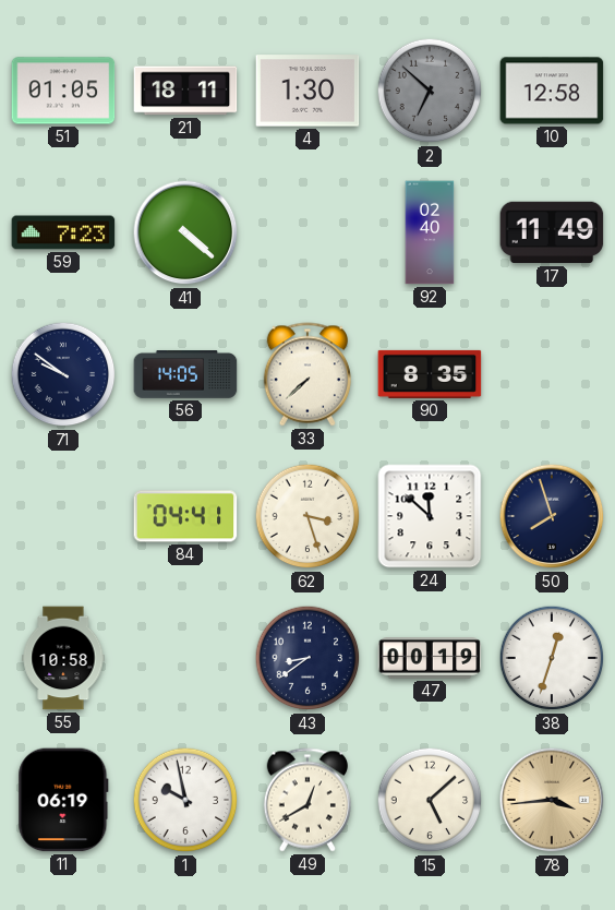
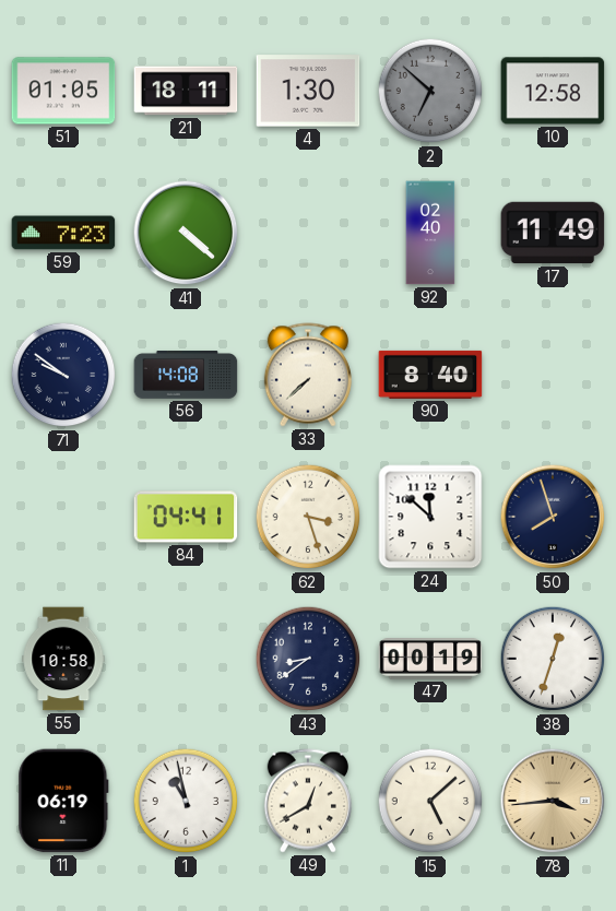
56: 14:05 -> 14:08
90: 8:35 -> 8:40
1: 9:58 -> 10:58
